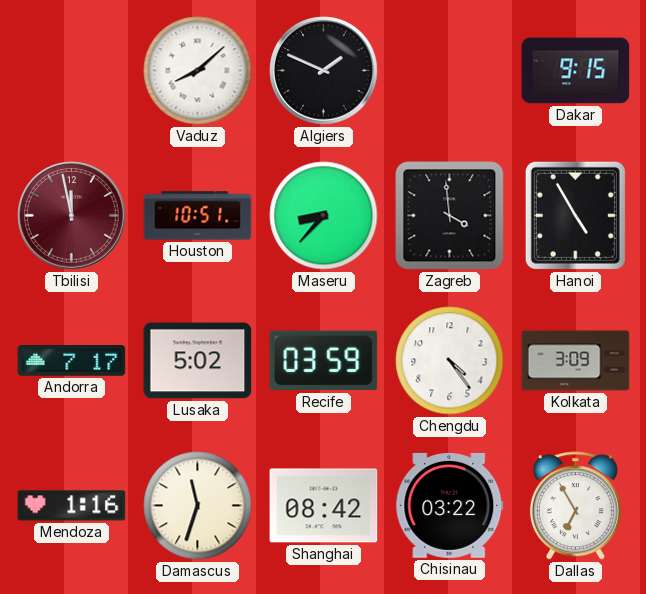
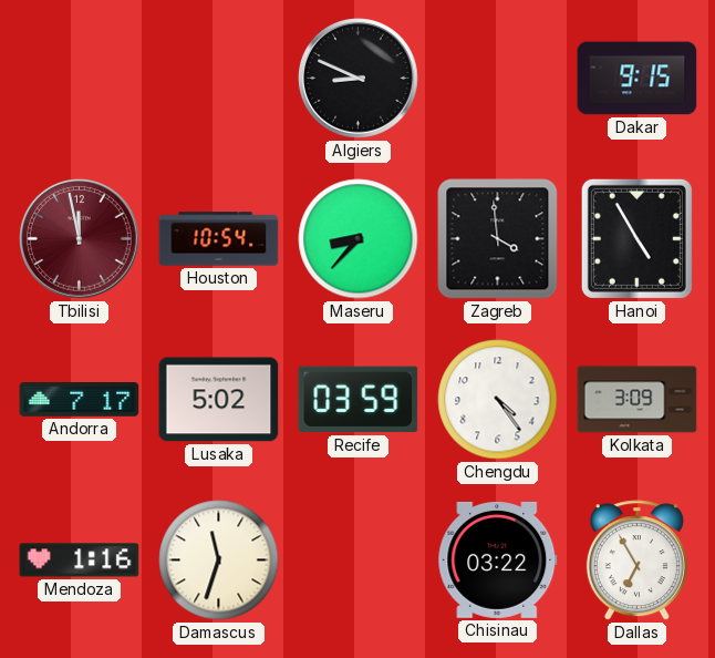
Vaduz: 8:08 -> none
Algiers: 1:49 -> 8:49
Houston: 10:51 -> 10:54
Shanghai: 08:42 -> none
